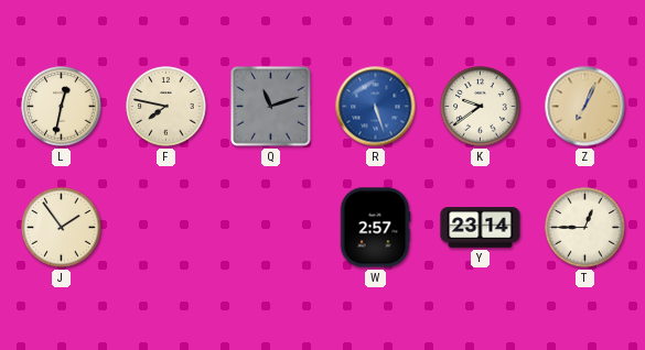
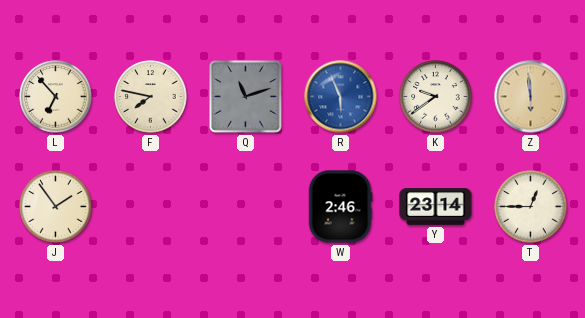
L: 12:32 -> 6:53
R: 5:27 -> 5:56
Z: 7:04 -> 5:59
W: 2:57 -> 2:46
